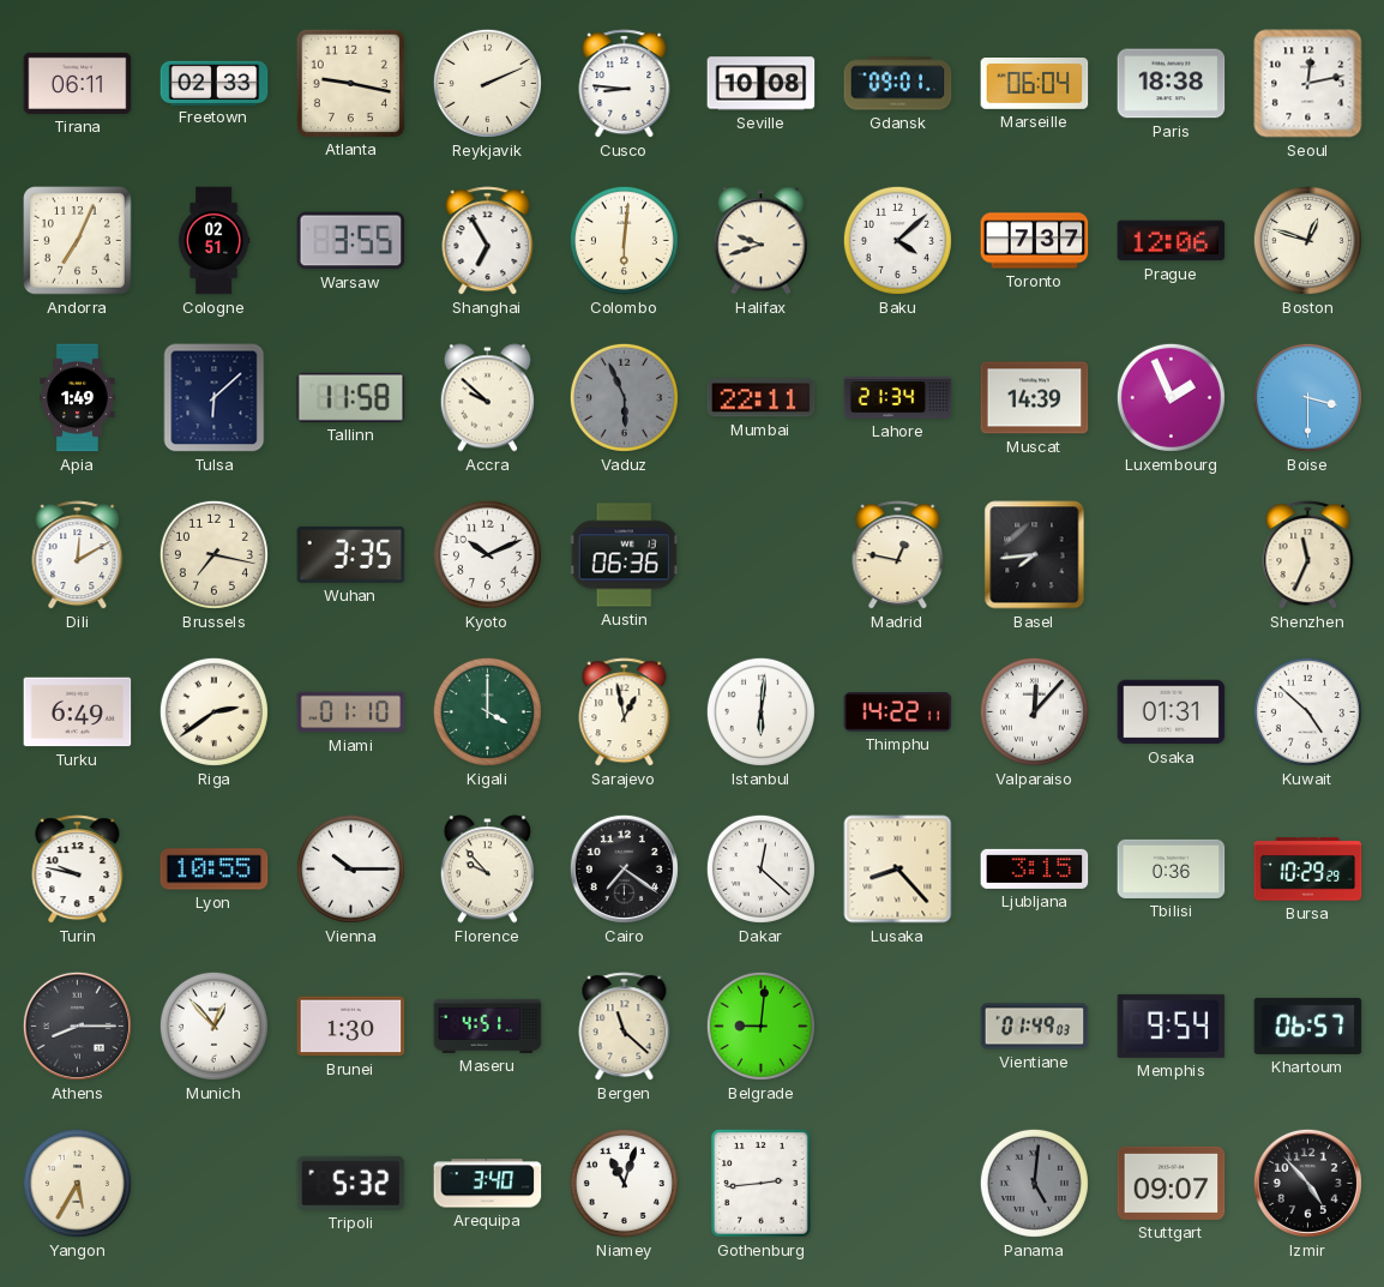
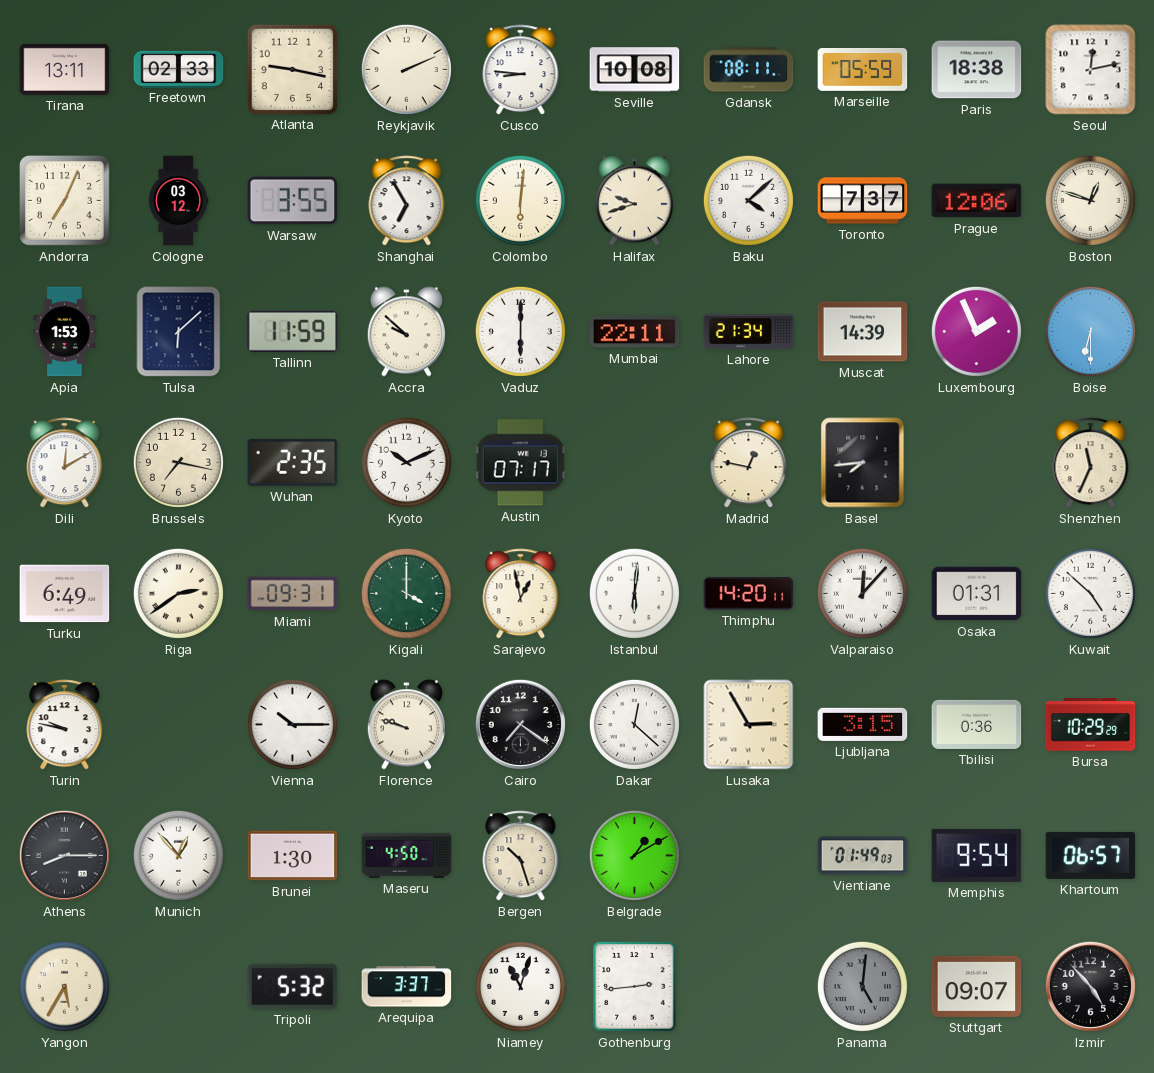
Tirana: 06:11 -> 13:11
Gdansk: 09:01 -> 08:11
Marseille: 06:04 -> 05:59
Cologne: 02:51 -> 03:12
Apia: 1:49 -> 1:53
Tallinn: 11:58 -> 11:59
Vaduz: 5:56 -> 6:00
Vaduz dial: grey -> white
Boise: 3:30 -> 6:30
Wuhan: 3:35 -> 2:35
Austin: 06:36 -> 07:17
Miami: 01:10 -> 09:31
Thimphu: 14:22 -> 14:20
Lyon: 10:55 -> none
Florence: 9:53 -> 9:48
Lusaka: 8:23 -> 2:55
Maseru: 4:51 -> 4:50
Bergen: 11:22 -> 10:27
Belgrade: 9:01 -> 1:10
Arequipa: 3:40 -> 3:37
